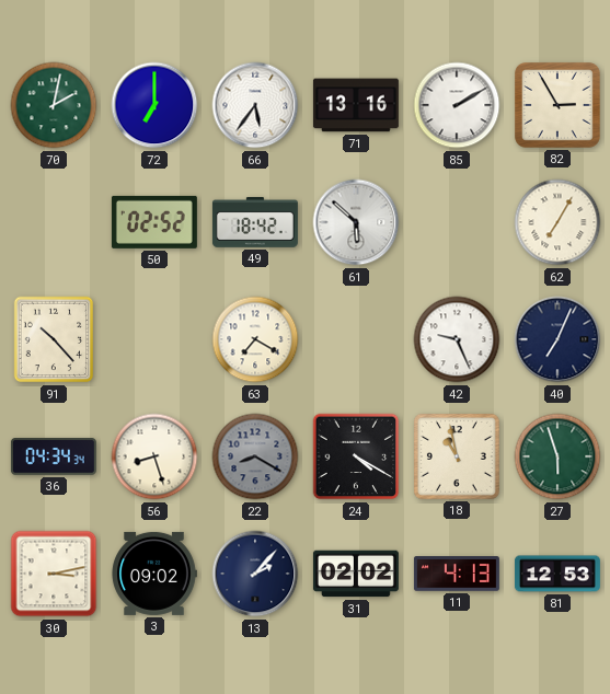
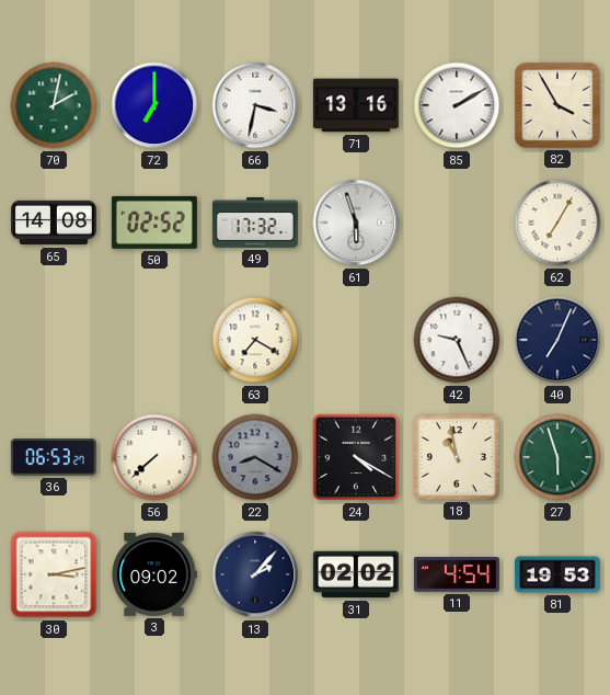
66: 5:36 -> 3:32
82: 2:55 -> 3:55
65: none -> 14:08
49: 18:42 -> 17:32
61: 5:52 -> 5:57
91: 10:23 -> none
36: 04:34 -> 06:53
56: 8:27 -> 7:38
11: 4:13 -> 4:54
81: 12:53 -> 19:53
